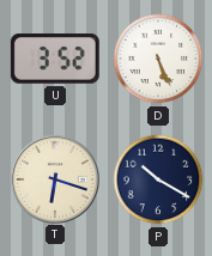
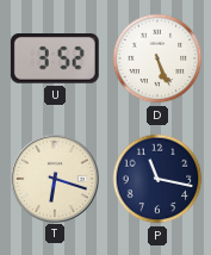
P: 10:20 -> 11:17
